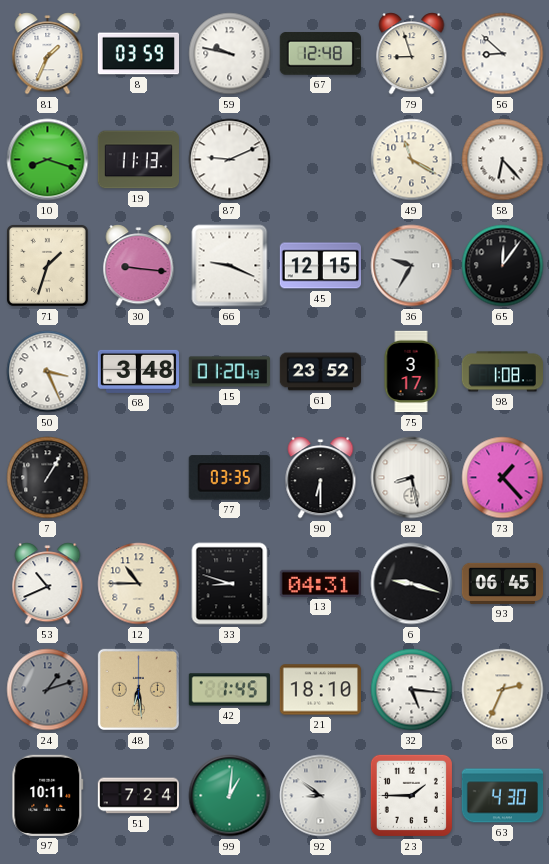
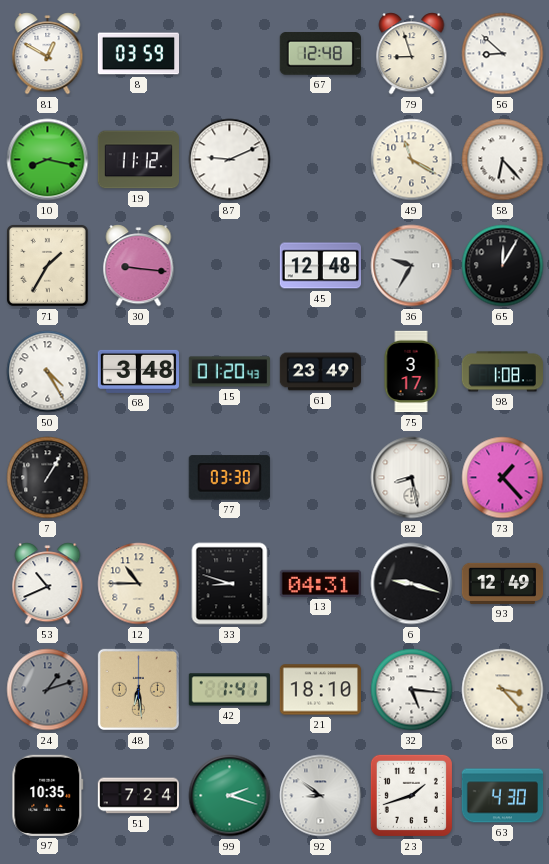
81: 1:34 -> 12:50
59: 9:47 -> none
10: 8:18 -> 8:17
19: 11:13 -> 11:12
71: 1:33 -> 1:35
66: 9:19 -> none
45: 12:15 -> 12:48
65: 12:06 -> 12:05
50: 3:26 -> 4:25
61: 23:52 -> 23:49
77: 03:35 -> 03:30
90: 6:30 -> none
93: 06:45 -> 12:49
42: 1:45 -> 1:41
86: 2:34 -> 3:23
97: 10:11 -> 10:35
99: 1:01 -> 2:18
23: 1:45 -> 1:42
